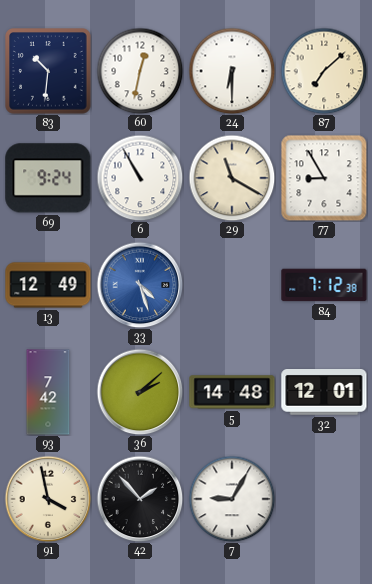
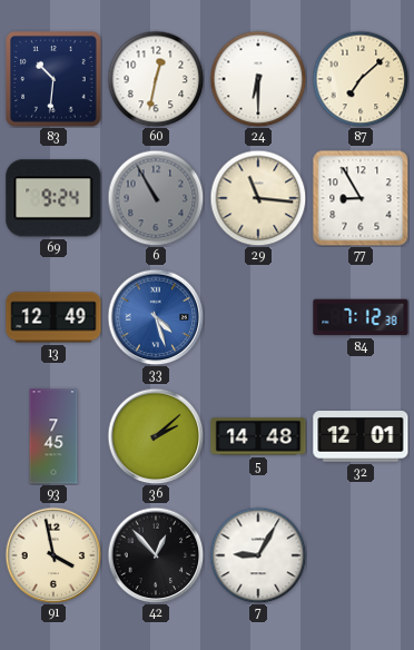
6 dial: white -> grey
29: 11:20 -> 11:16
93: 7:42 -> 7:45
42: 1:53 -> 12:53
